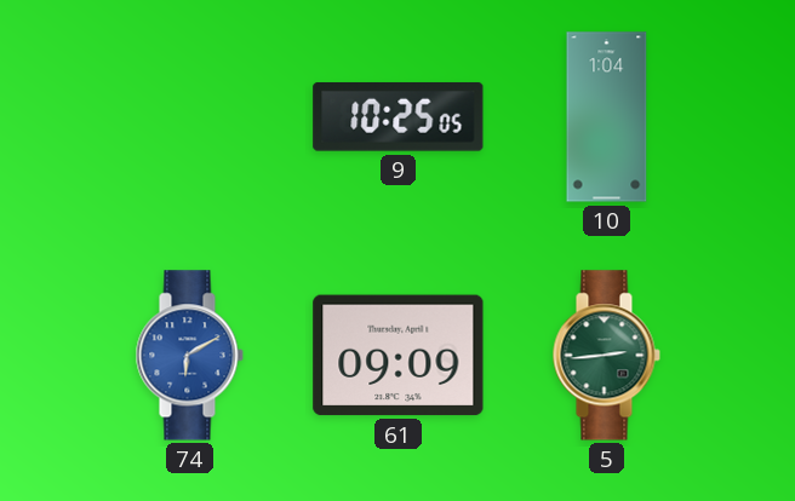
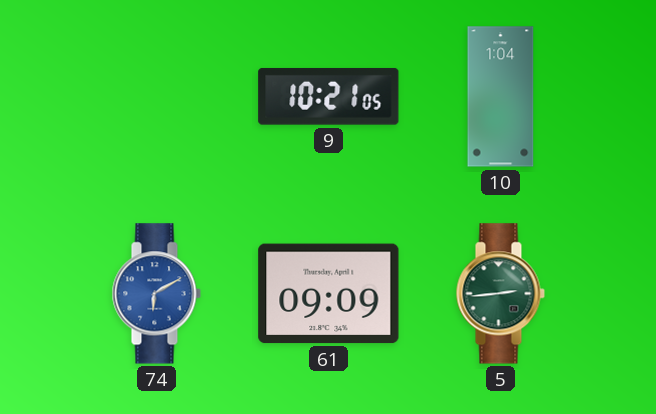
9: 10:25 -> 10:21
